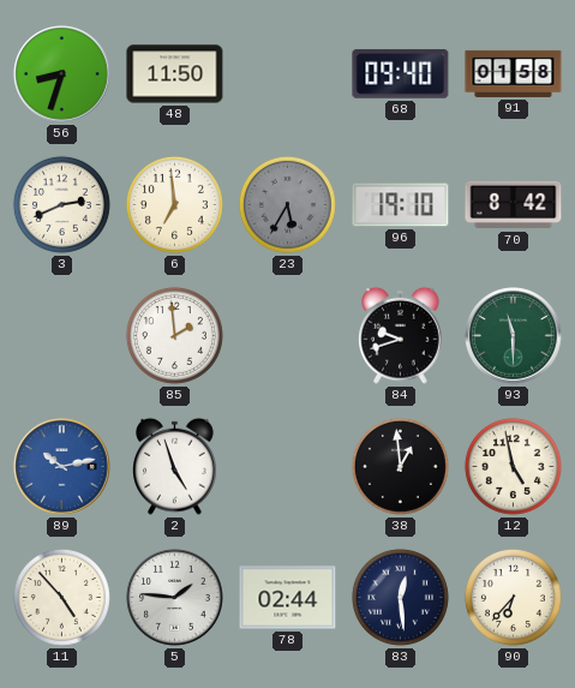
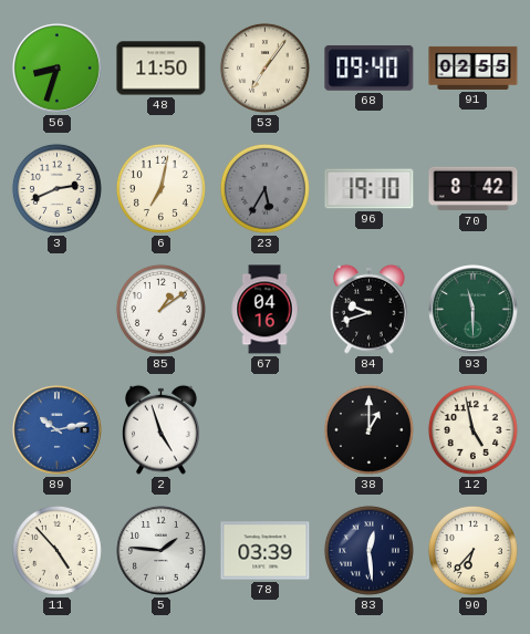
53: none -> 7:06
91: 01:58 -> 02:55
6: 6:59 -> 7:02
85: 1:59 -> 1:09
67: none -> 04:16
38: 12:59 -> 1:00
78: 02:44 -> 03:39
